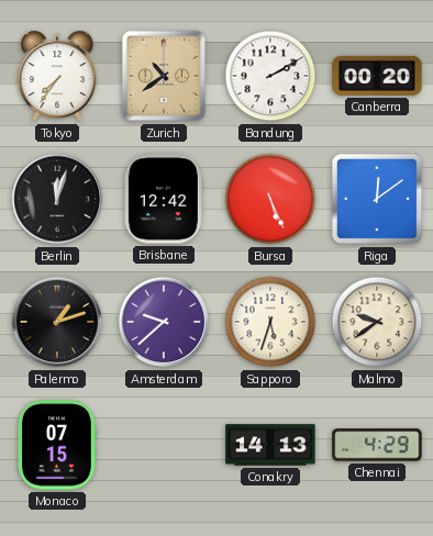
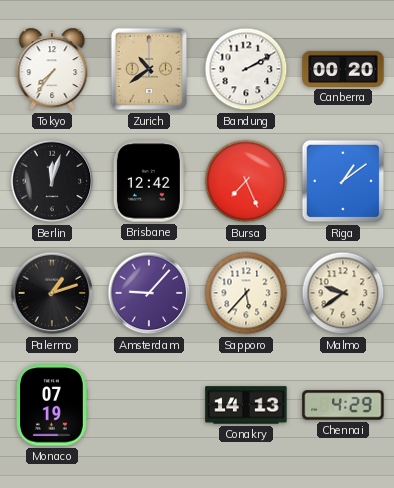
Bursa: 5:26 -> 7:26
Riga: 12:09 -> 1:09
Amsterdam: 9:38 -> 9:07
Sapporo: 5:33 -> 5:37
Monaco: 07:15 -> 07:19
